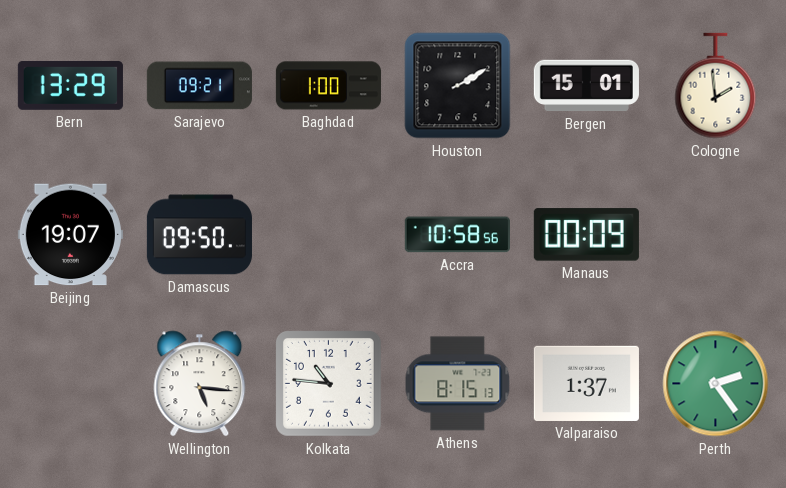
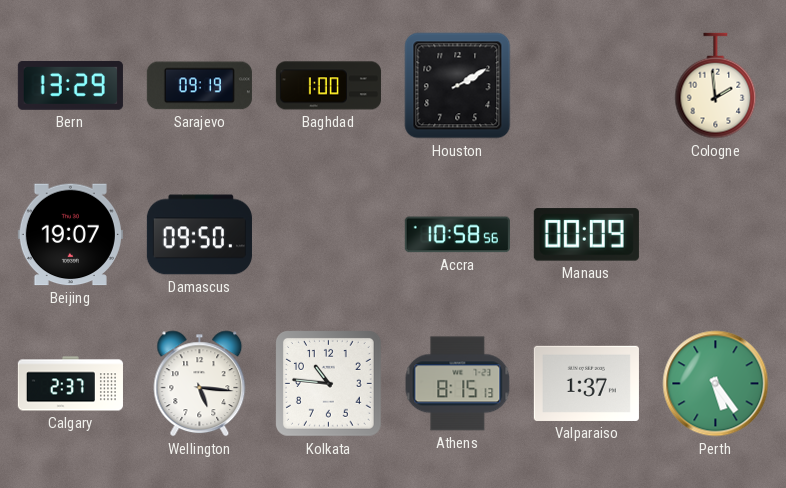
Sarajevo: 09:21 -> 09:19
Bergen: 15:01 -> none
Calgary: none -> 2:37
Perth: 2:24 -> 5:24
